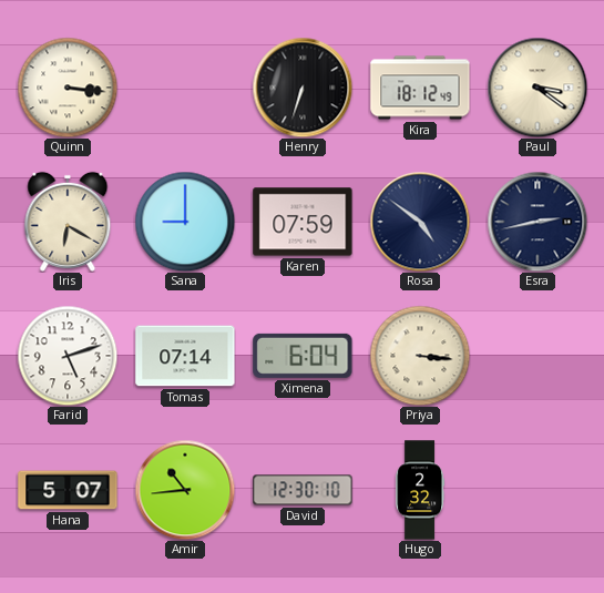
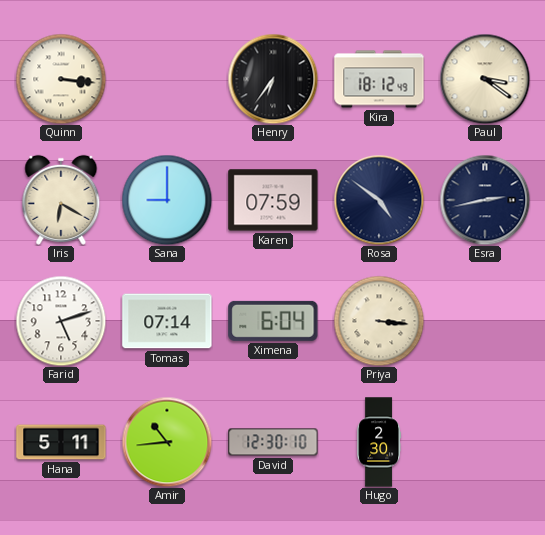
Henry: 6:33 -> 6:36
Hana: 5:07 -> 5:11
Hugo: 2:32 -> 2:30
